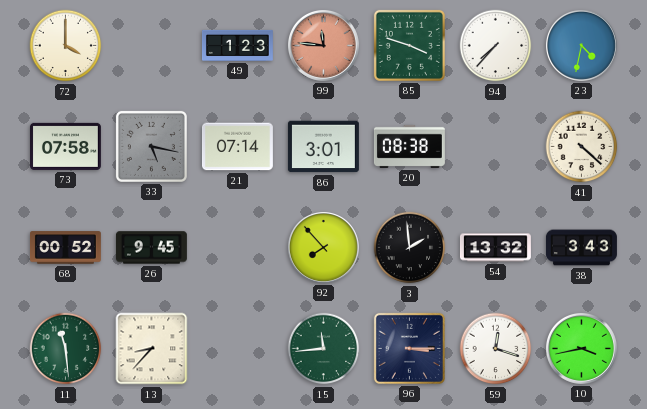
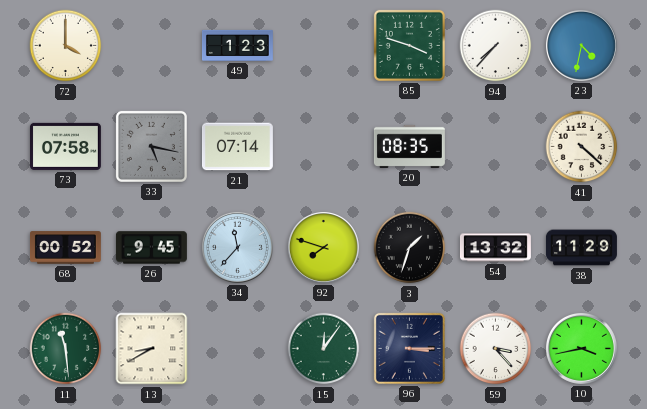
99: 11:46 -> none
86: 3:01 -> none
20: 08:38 -> 08:35
34: none -> 11:37
92: 7:53 -> 7:48
3: 1:59 -> 1:33
38: 3:43 -> 11:29
13: 8:37 -> 8:40
15: 11:44 -> 12:06
59: 12:18 -> 3:23
